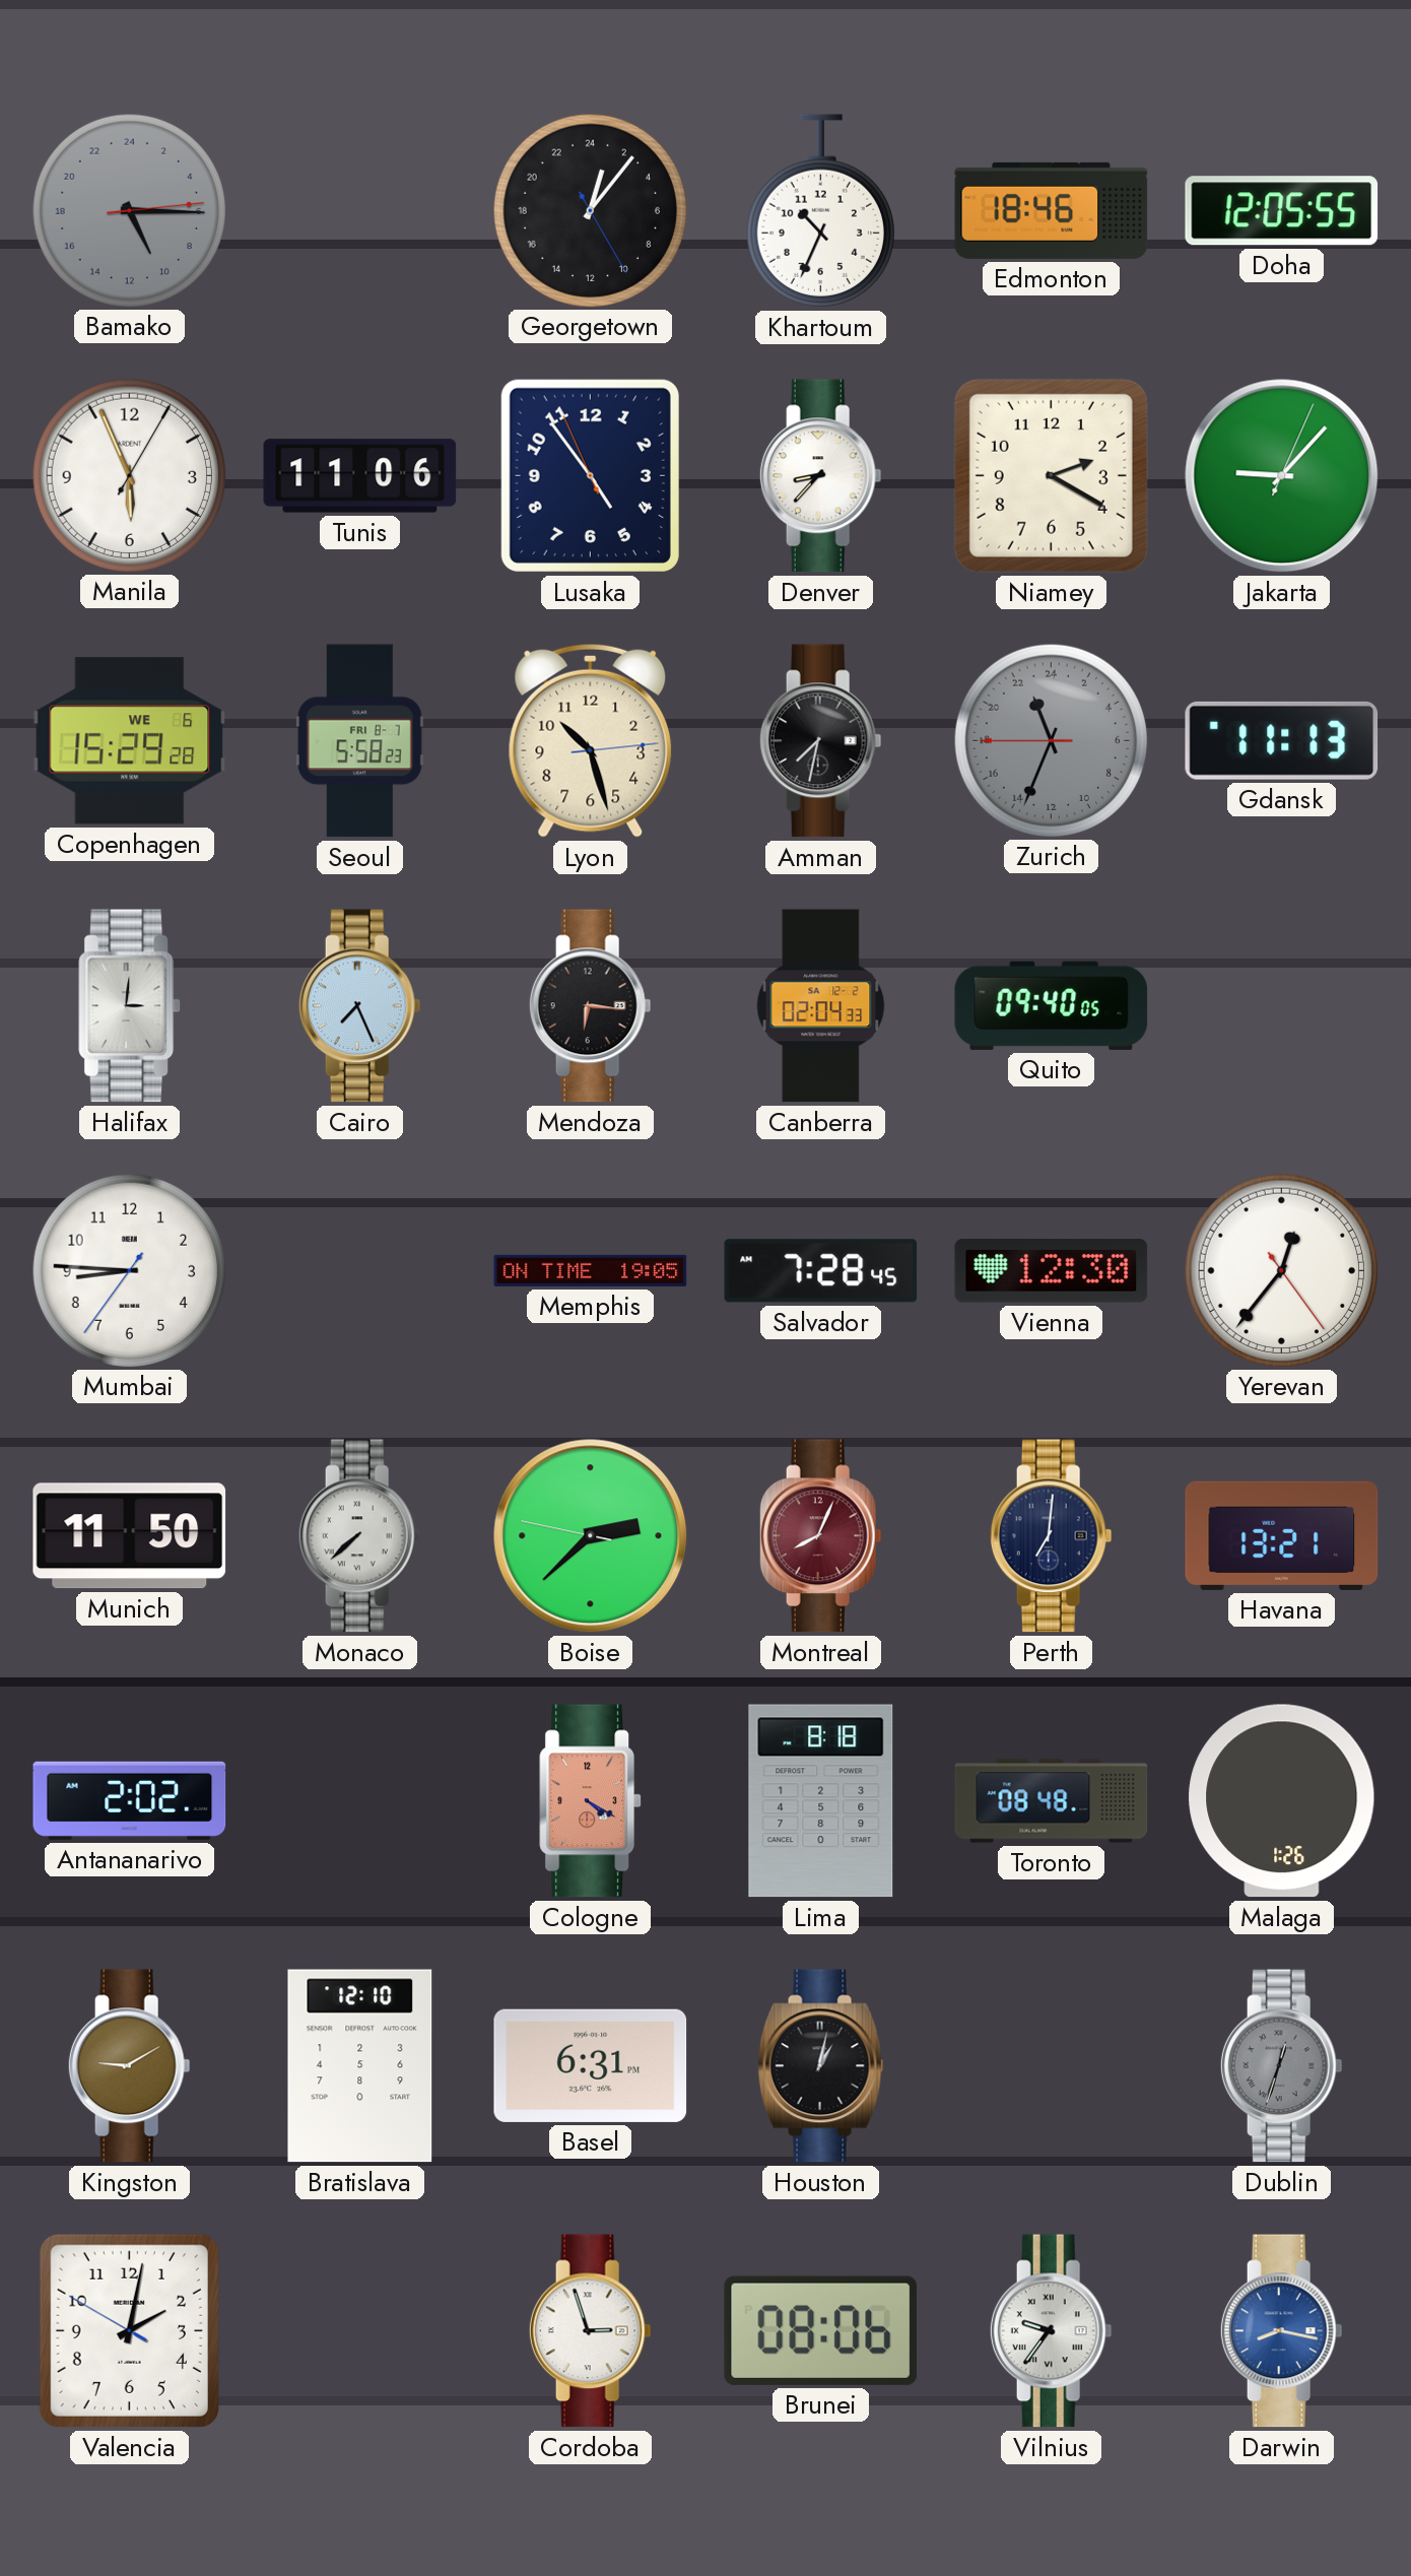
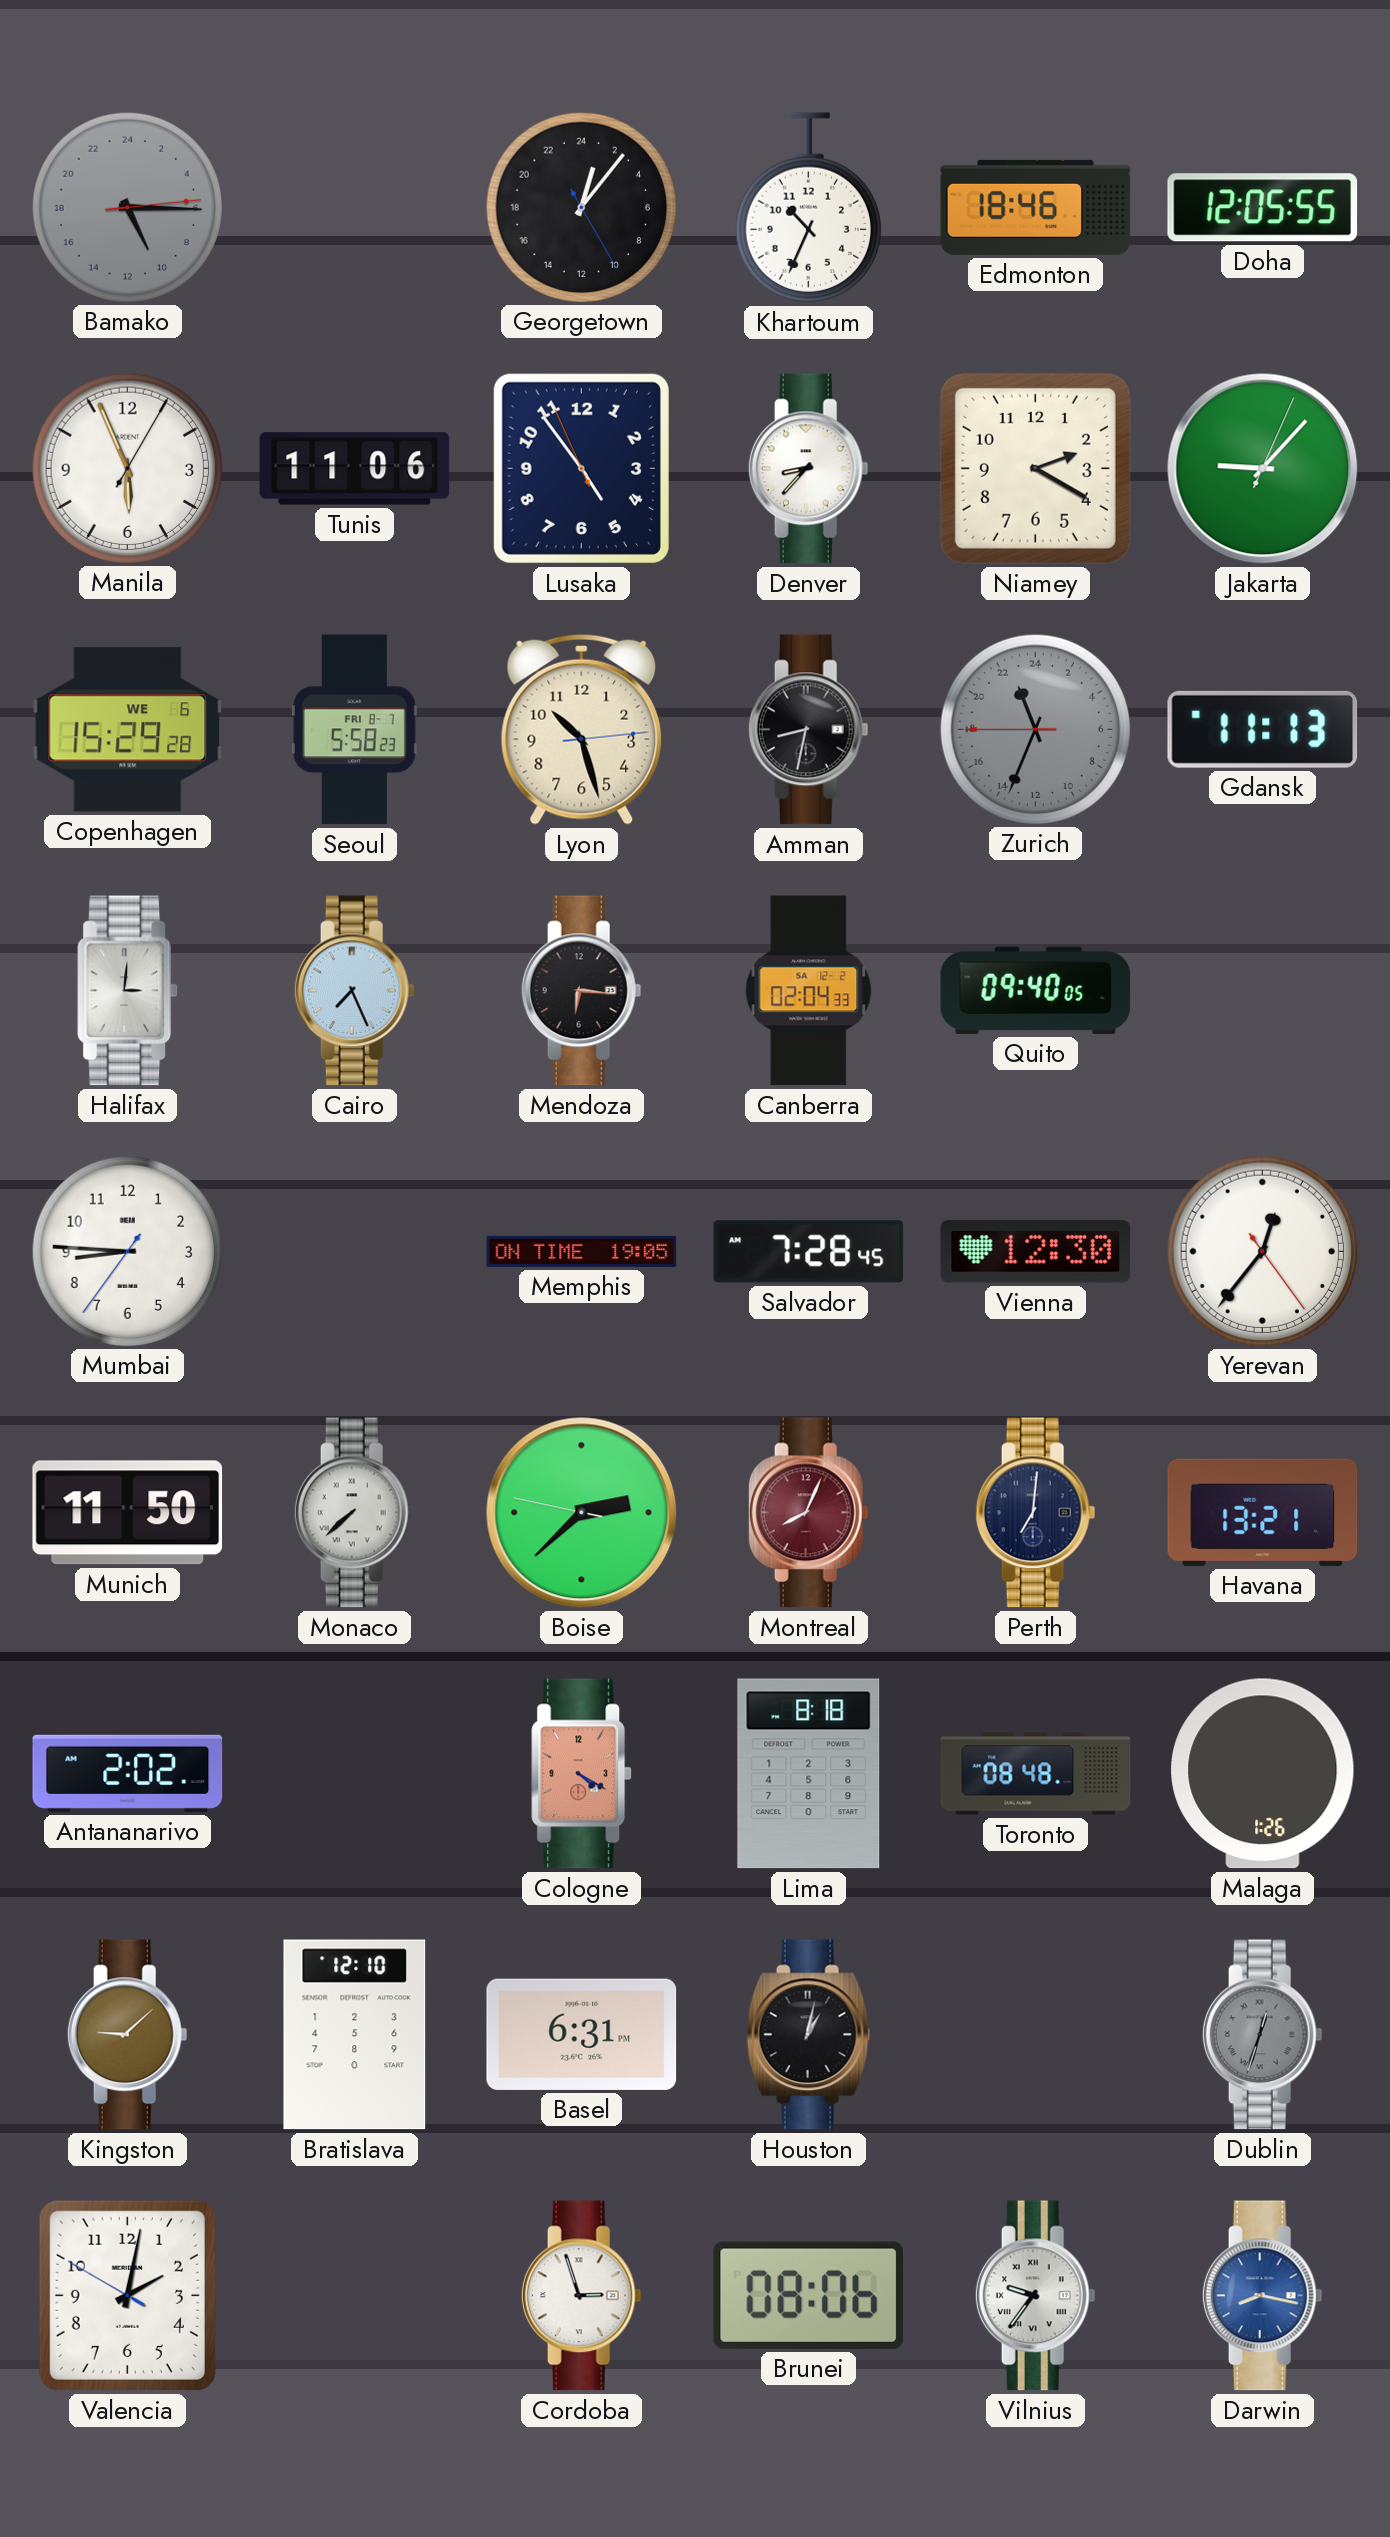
Amman: 7:32 -> 8:32
Kingston: 9:10 -> 9:08
